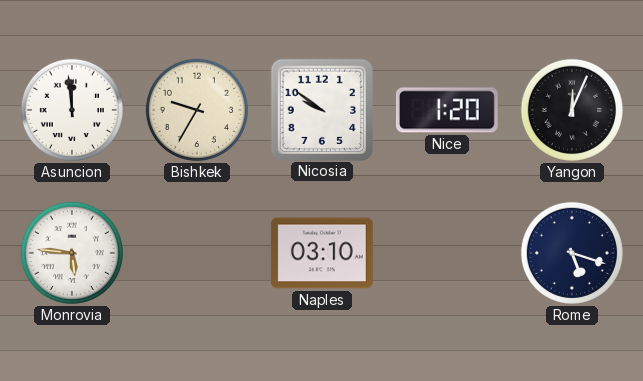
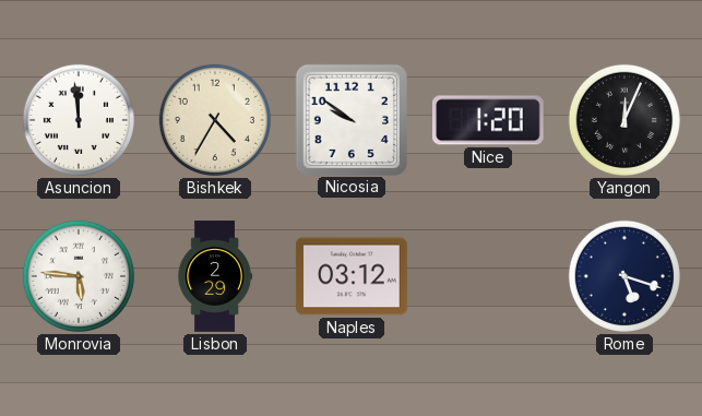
Bishkek: 9:35 -> 4:35
Lisbon: none -> 2:29
Naples: 03:10 -> 03:12
